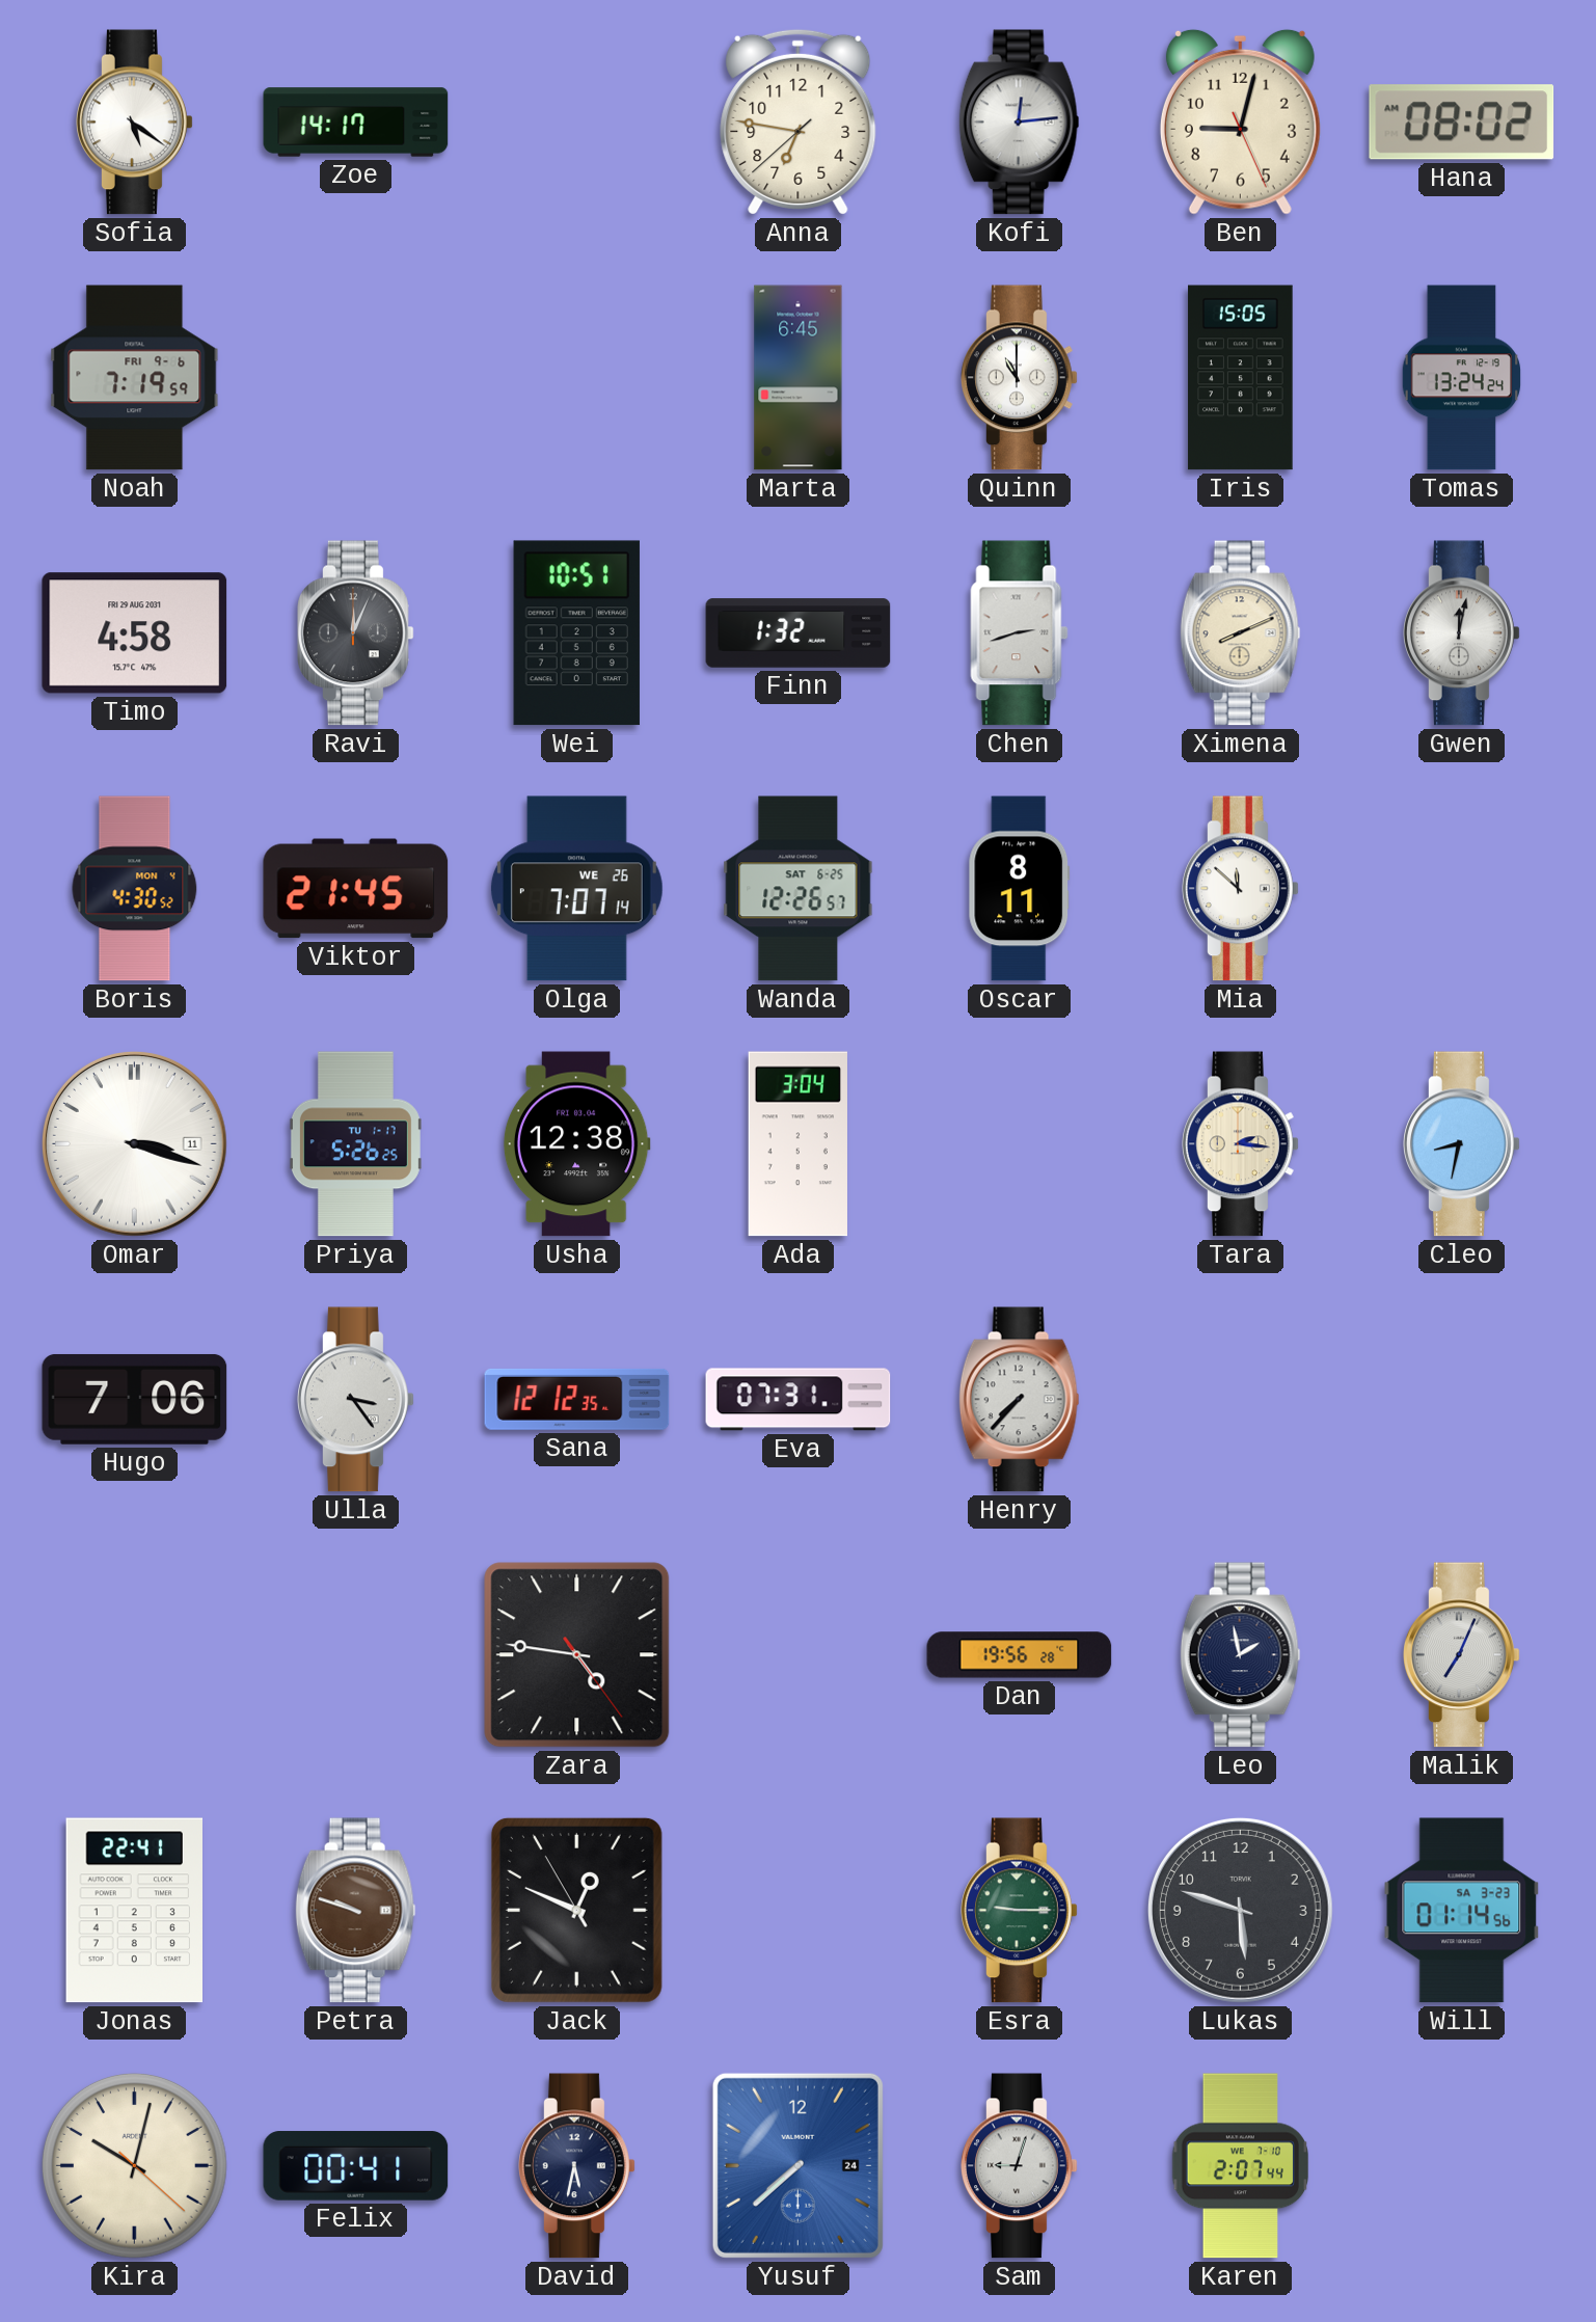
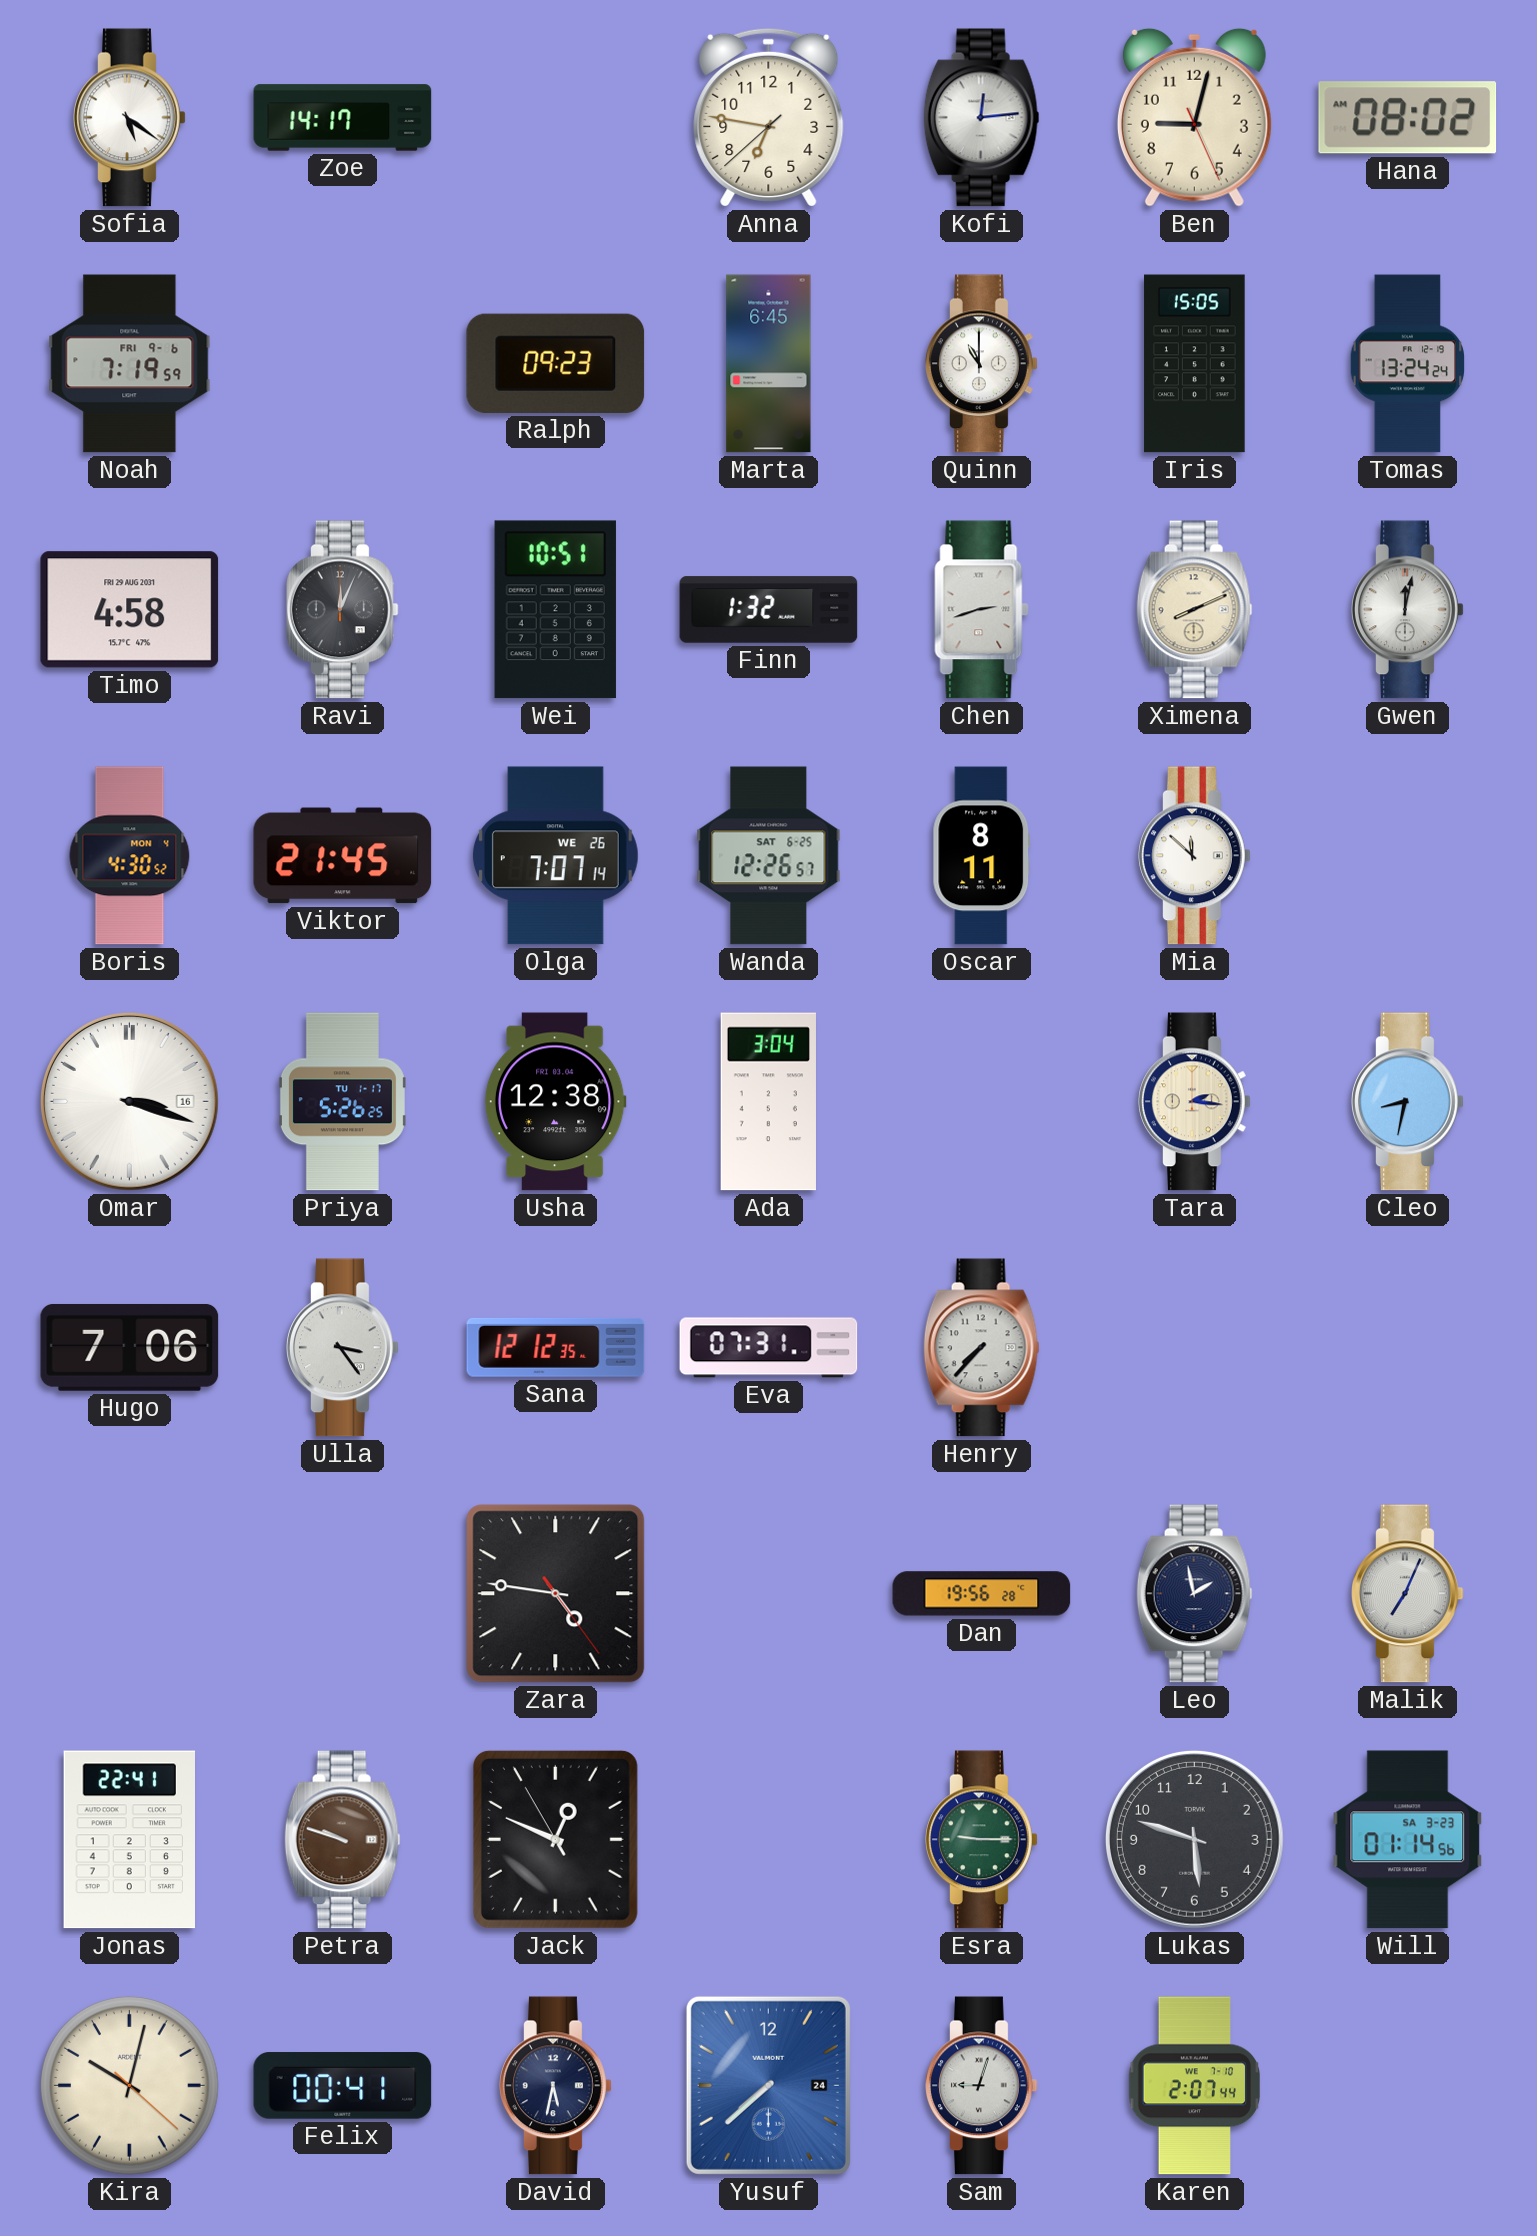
Ralph: none -> 09:23
Omar date: 11 -> 16
